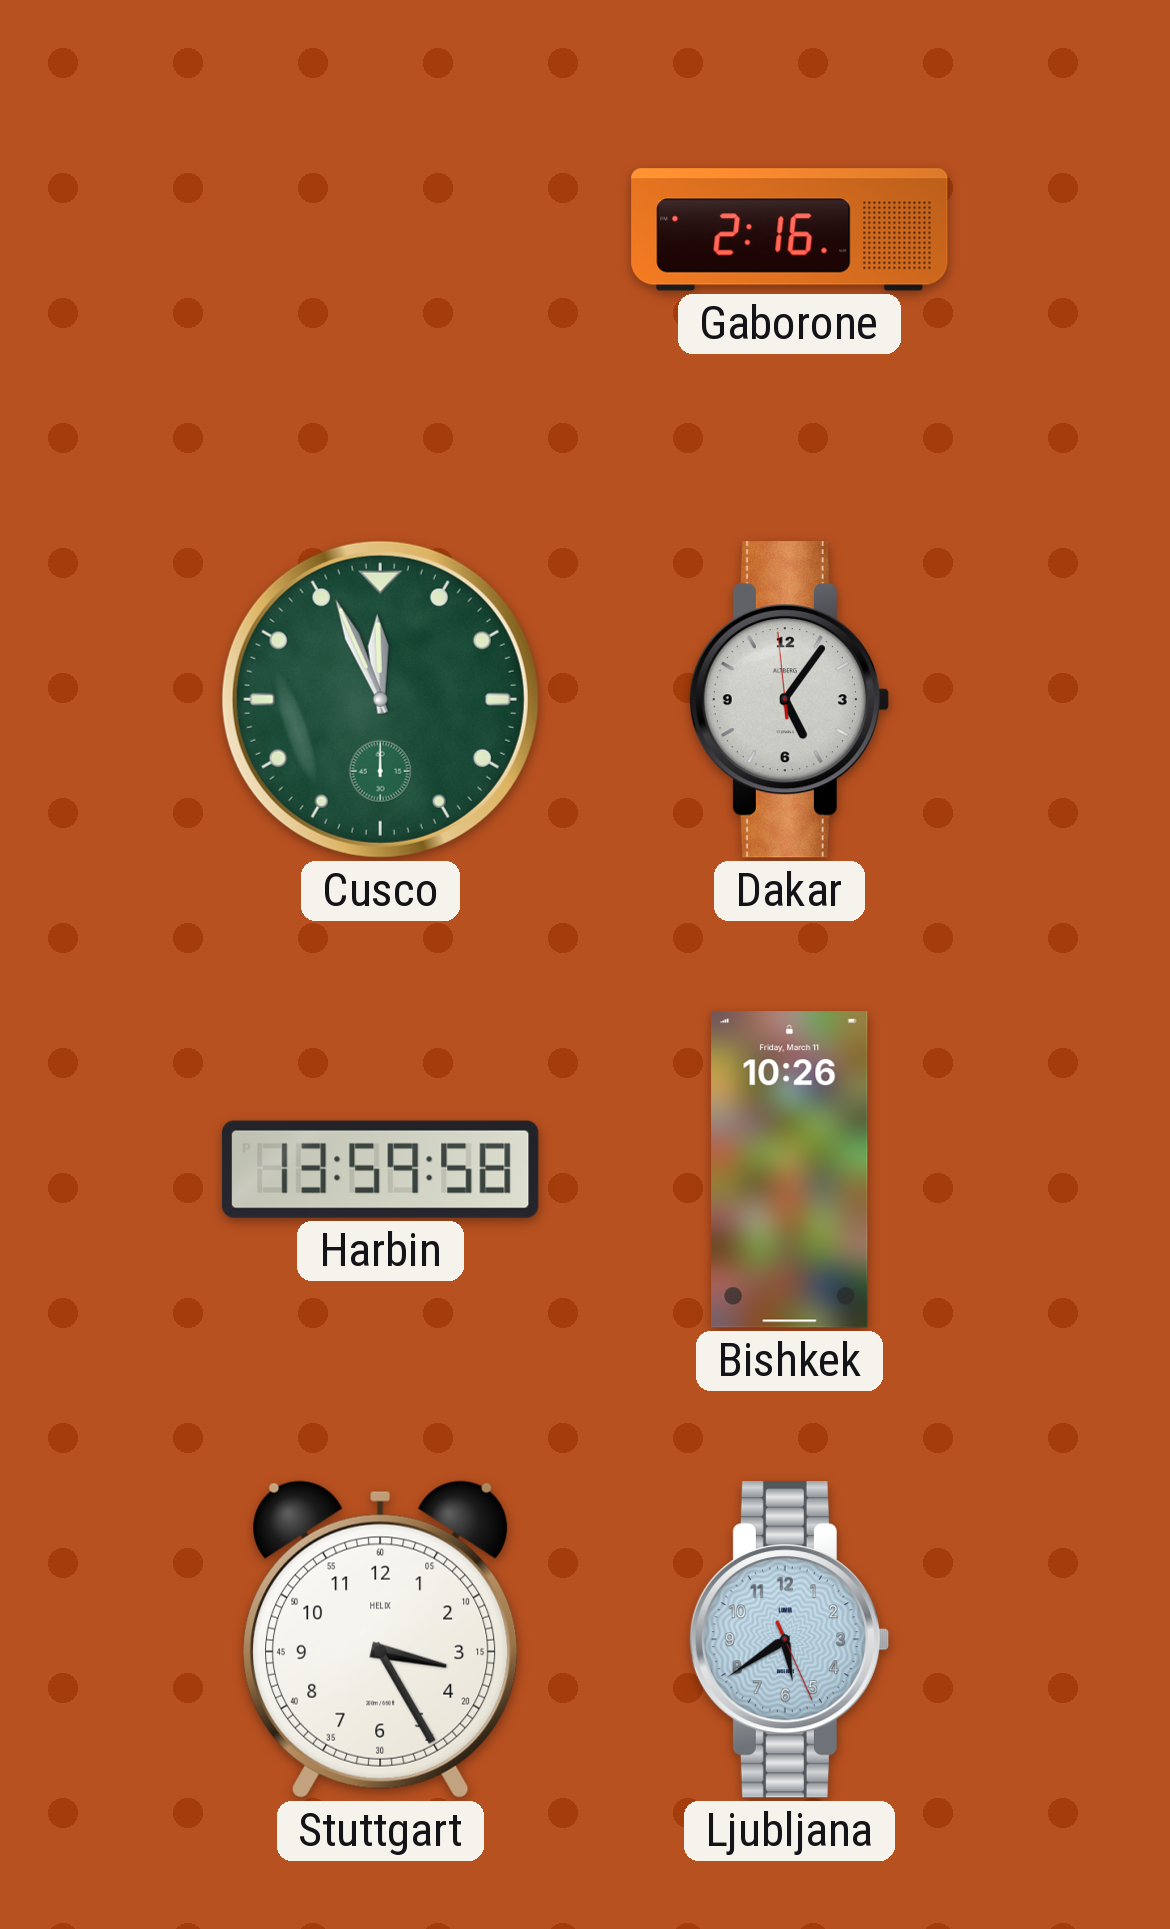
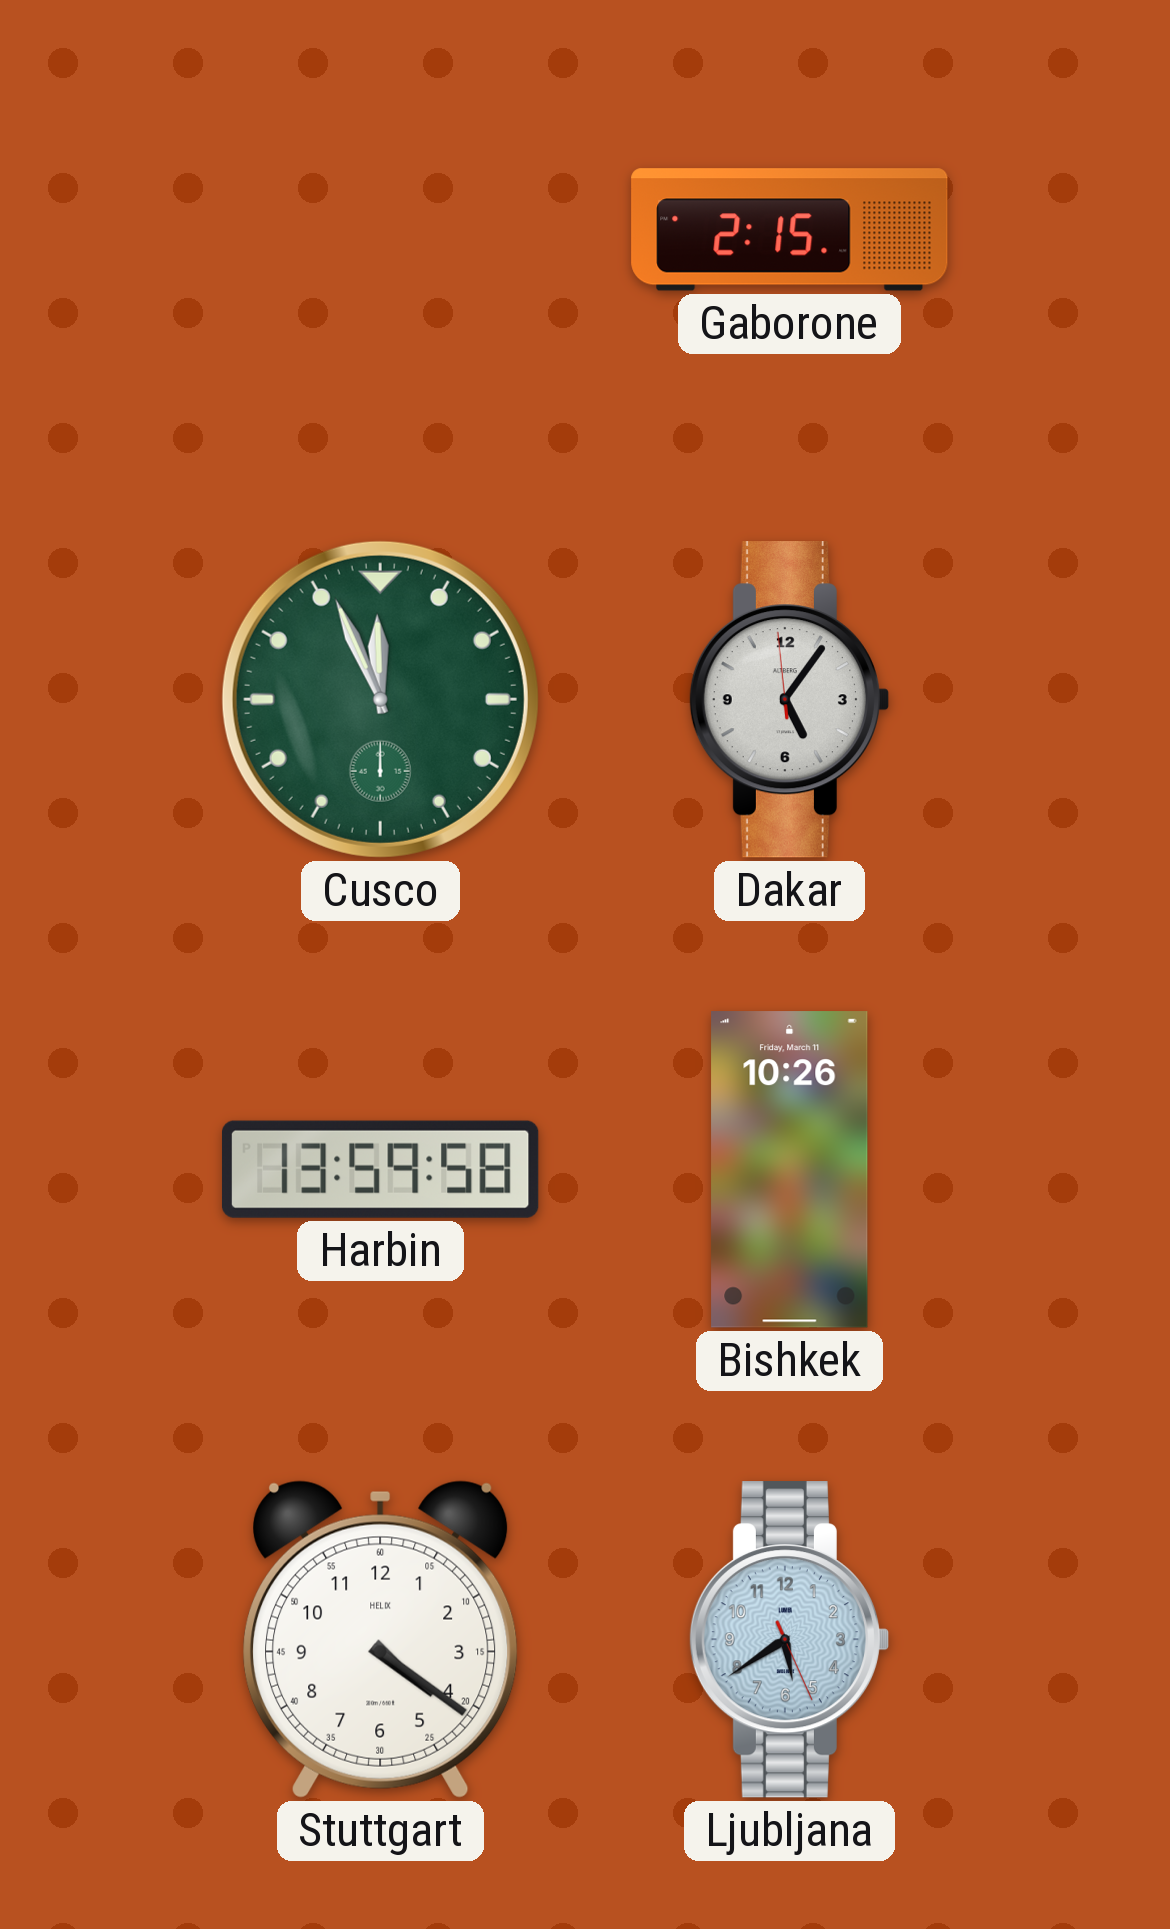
Gaborone: 2:16 -> 2:15
Stuttgart: 3:25 -> 4:21
